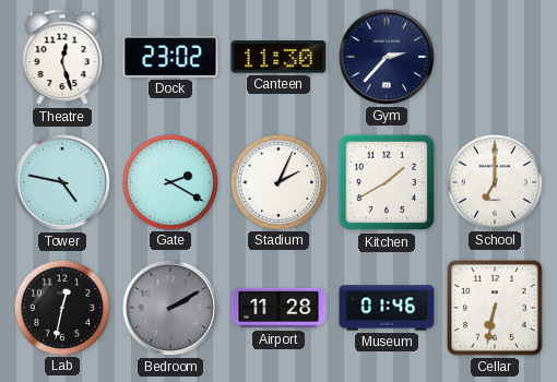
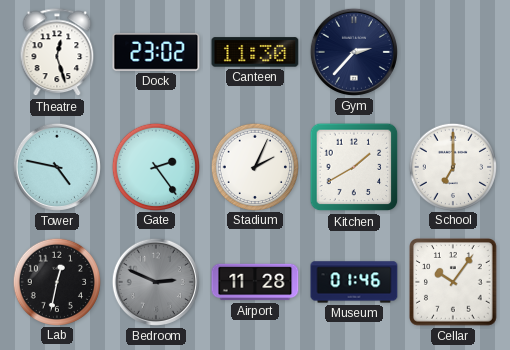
Gate: 2:20 -> 2:24
Bedroom: 2:10 -> 2:49
Cellar: 6:32 -> 10:06
